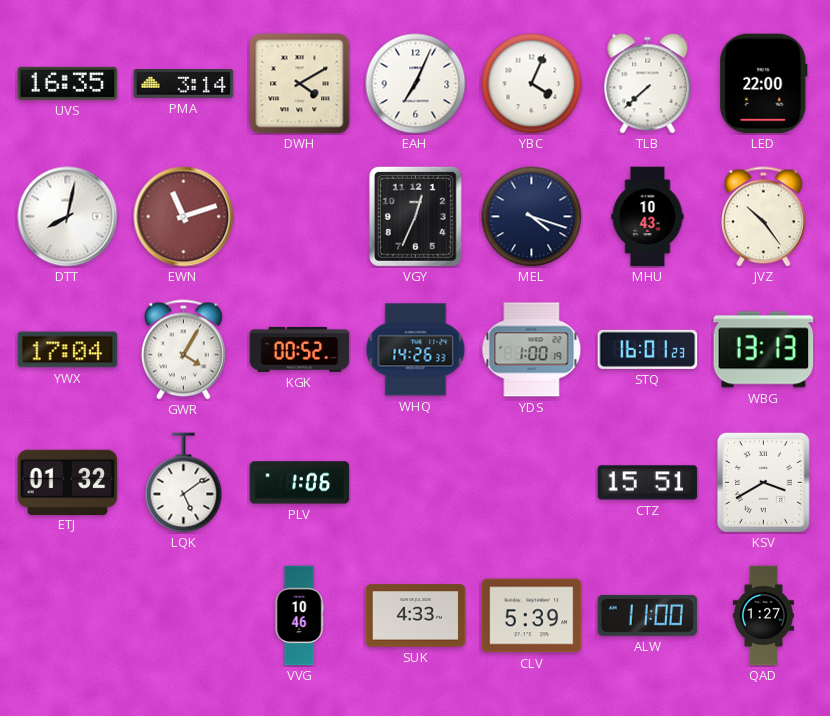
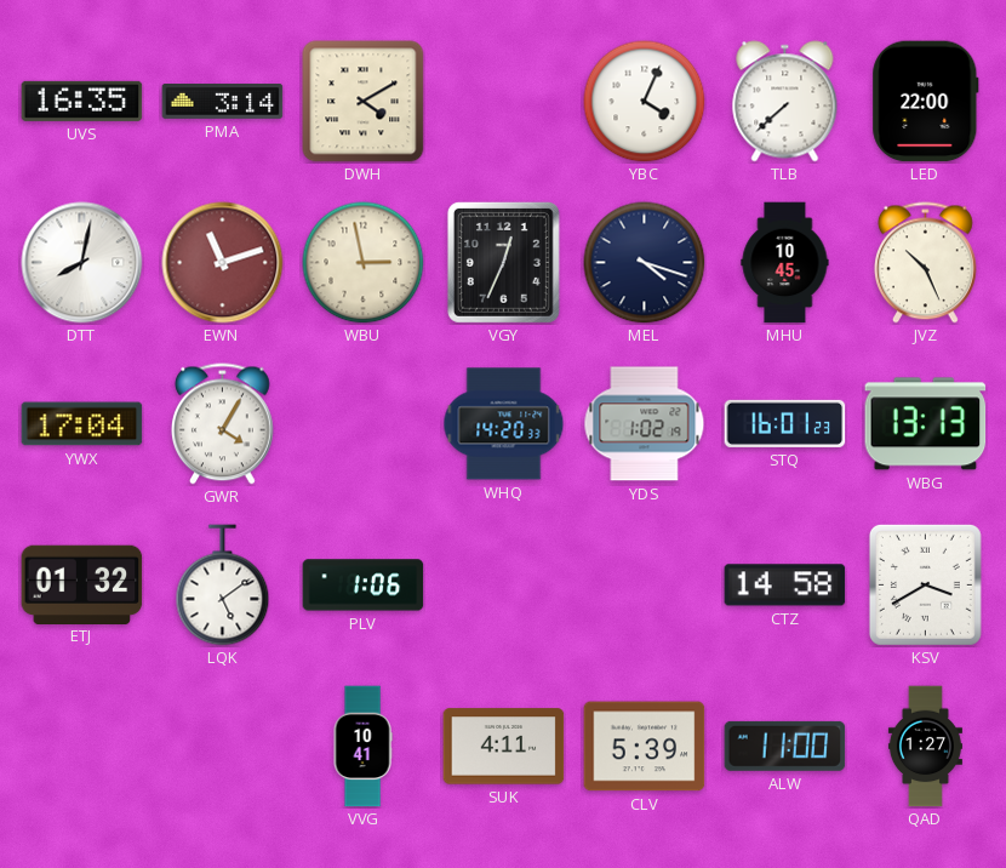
EAH: 7:04 -> none
WBU: none -> 2:58
MHU: 10:43 -> 10:45
JVZ: 10:24 -> 10:26
KGK: 00:52 -> none
WHQ: 14:26 -> 14:20
YDS: 1:00 -> 1:02
CTZ: 15:51 -> 14:58
VVG: 10:46 -> 10:41
SUK: 4:33 -> 4:11
